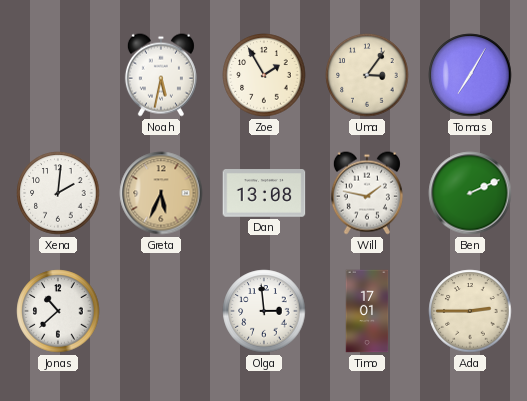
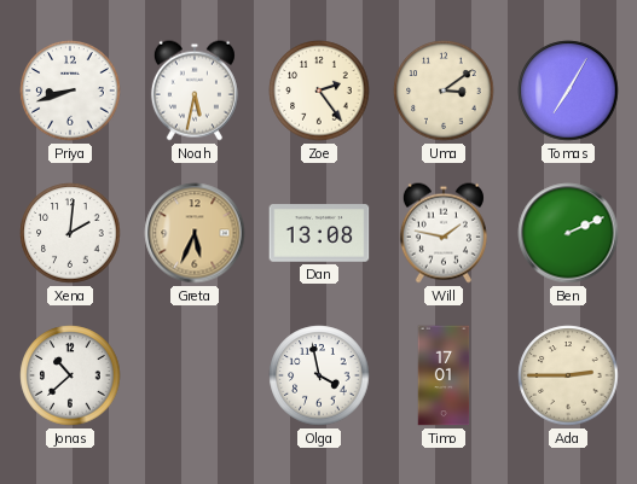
Priya: none -> 8:42
Zoe: 1:55 -> 2:24
Uma: 3:06 -> 3:09
Olga: 2:59 -> 3:58
